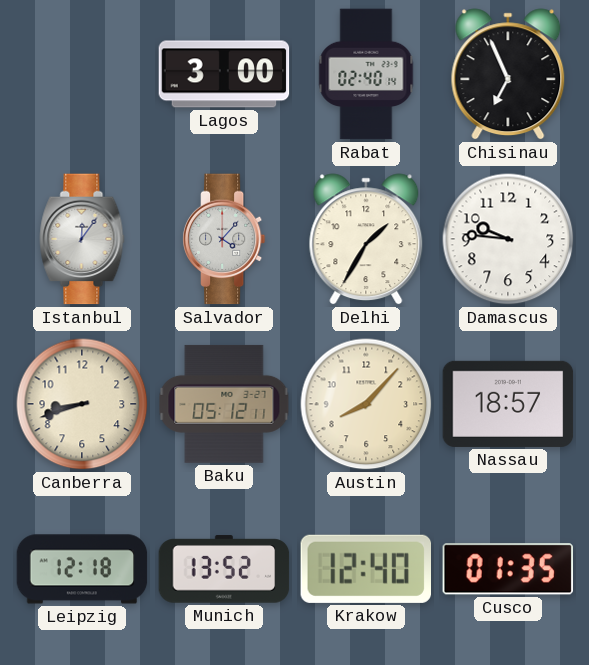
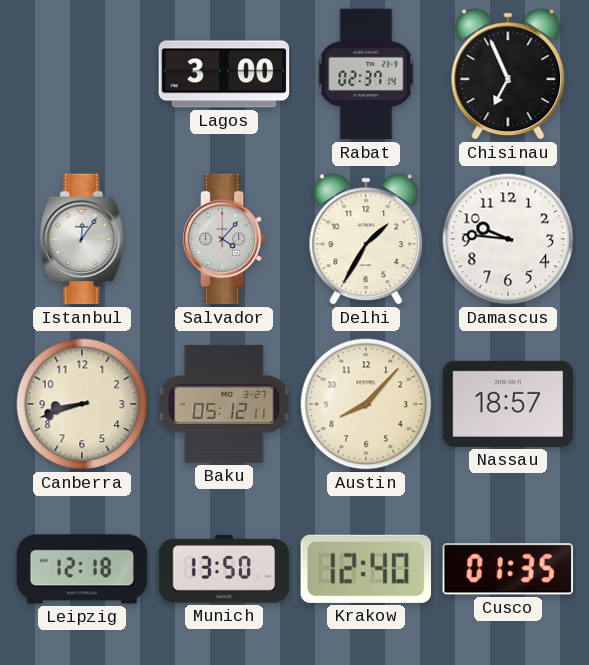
Rabat: 02:40 -> 02:37
Munich: 13:52 -> 13:50
